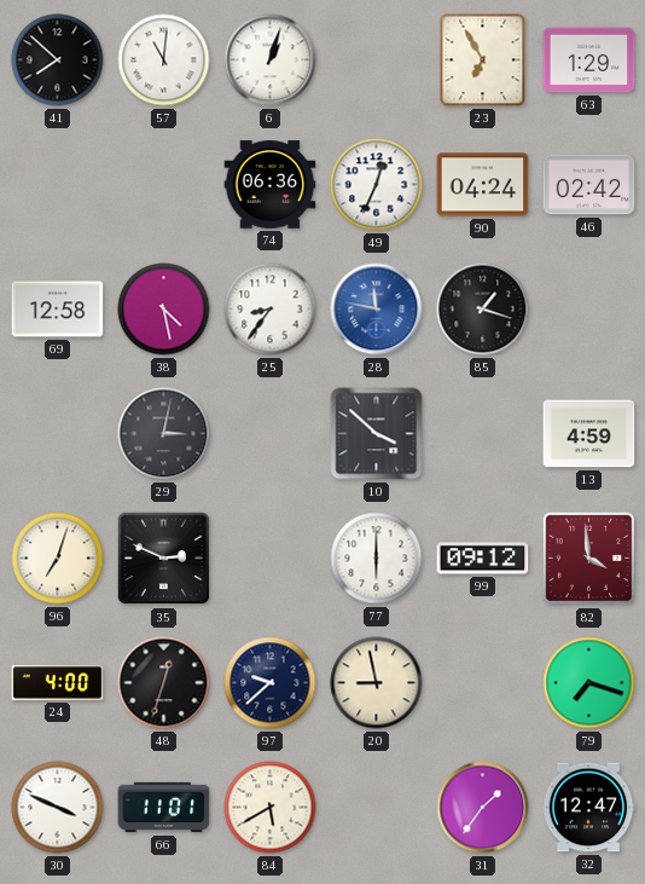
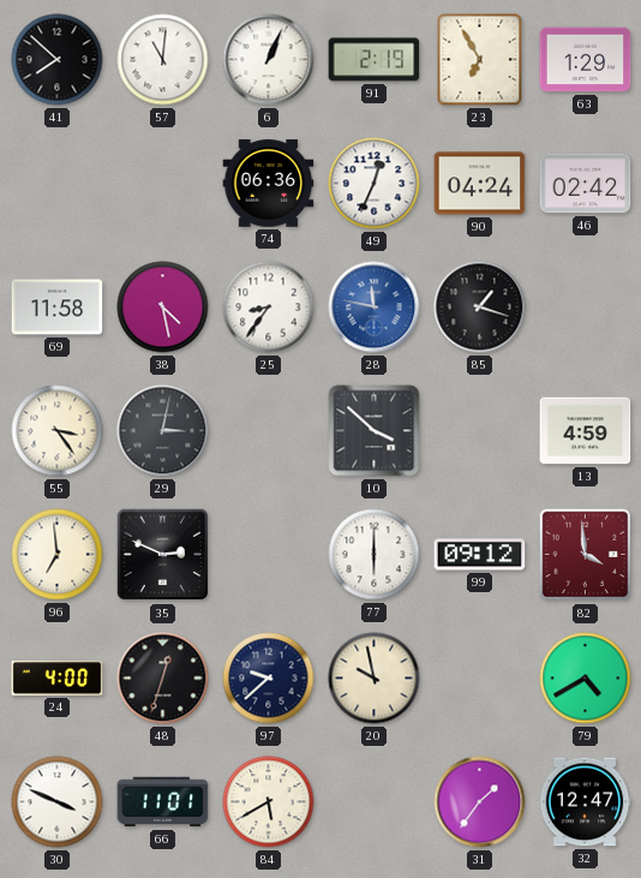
6: 1:03 -> 1:04
91: none -> 2:19
69: 12:58 -> 11:58
55: none -> 3:24
96: 7:03 -> 6:59
20: 8:58 -> 9:58
79: 7:18 -> 4:40
